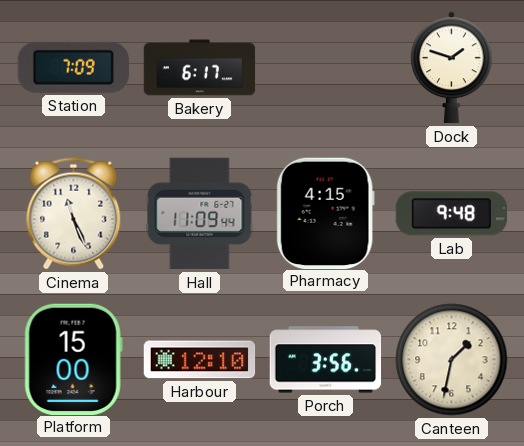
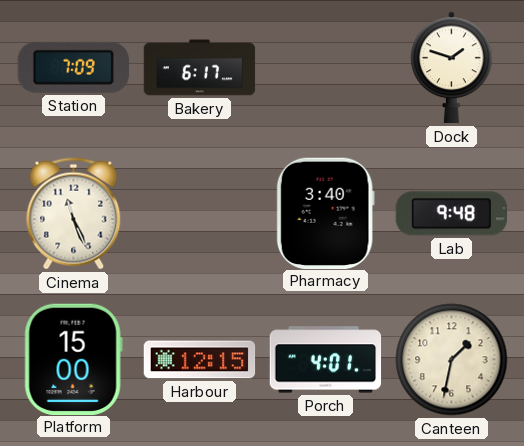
Hall: 11:09 -> none
Pharmacy: 4:15 -> 3:40
Harbour: 12:10 -> 12:15
Porch: 3:56 -> 4:01
